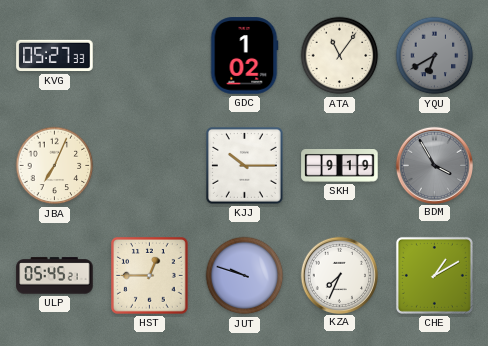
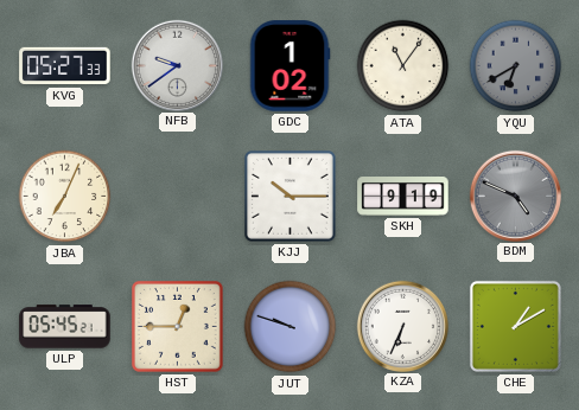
NFB: none -> 9:39
BDM: 3:55 -> 4:49
KZA: 7:34 -> 6:34
